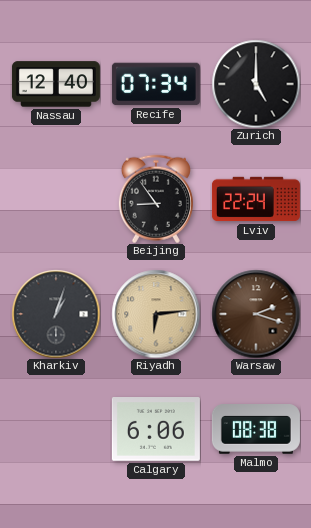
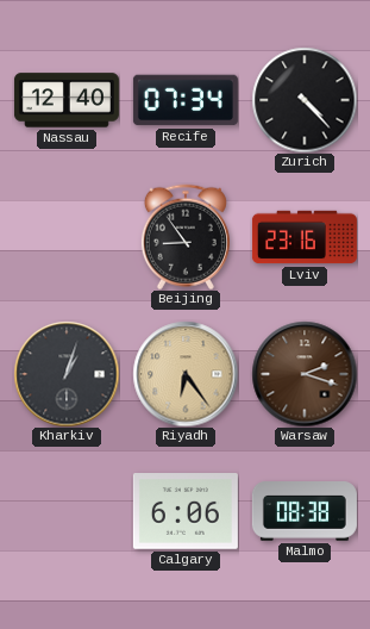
Zurich: 5:00 -> 4:23
Lviv: 22:24 -> 23:16
Riyadh: 6:14 -> 6:24
